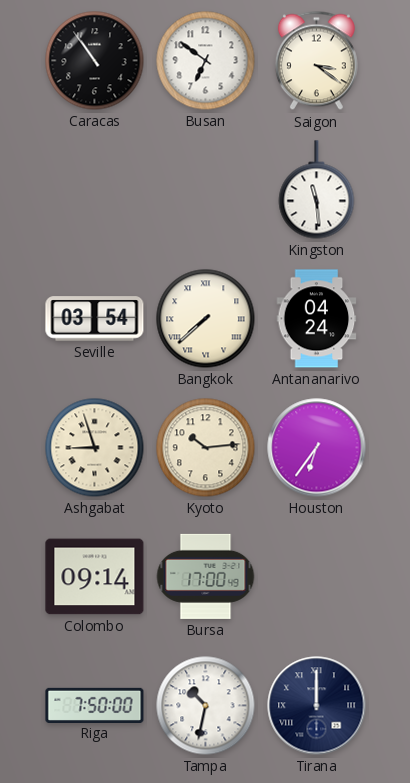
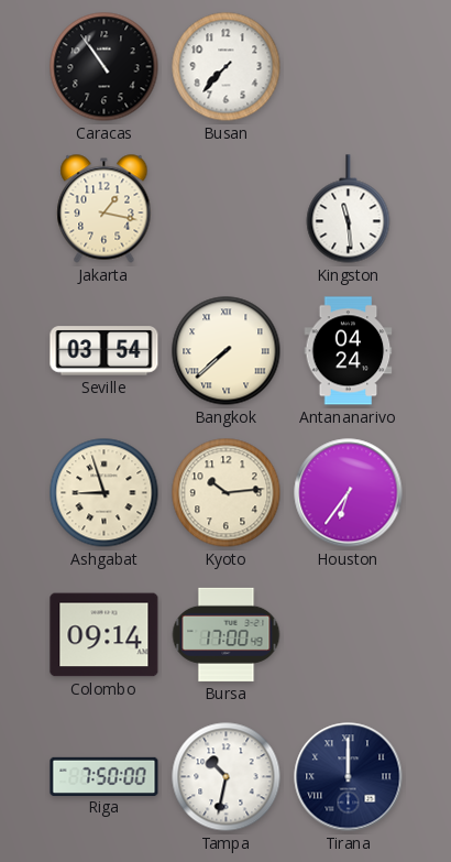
Busan: 6:51 -> 7:37
Saigon: 3:21 -> none
Jakarta: none -> 1:17
